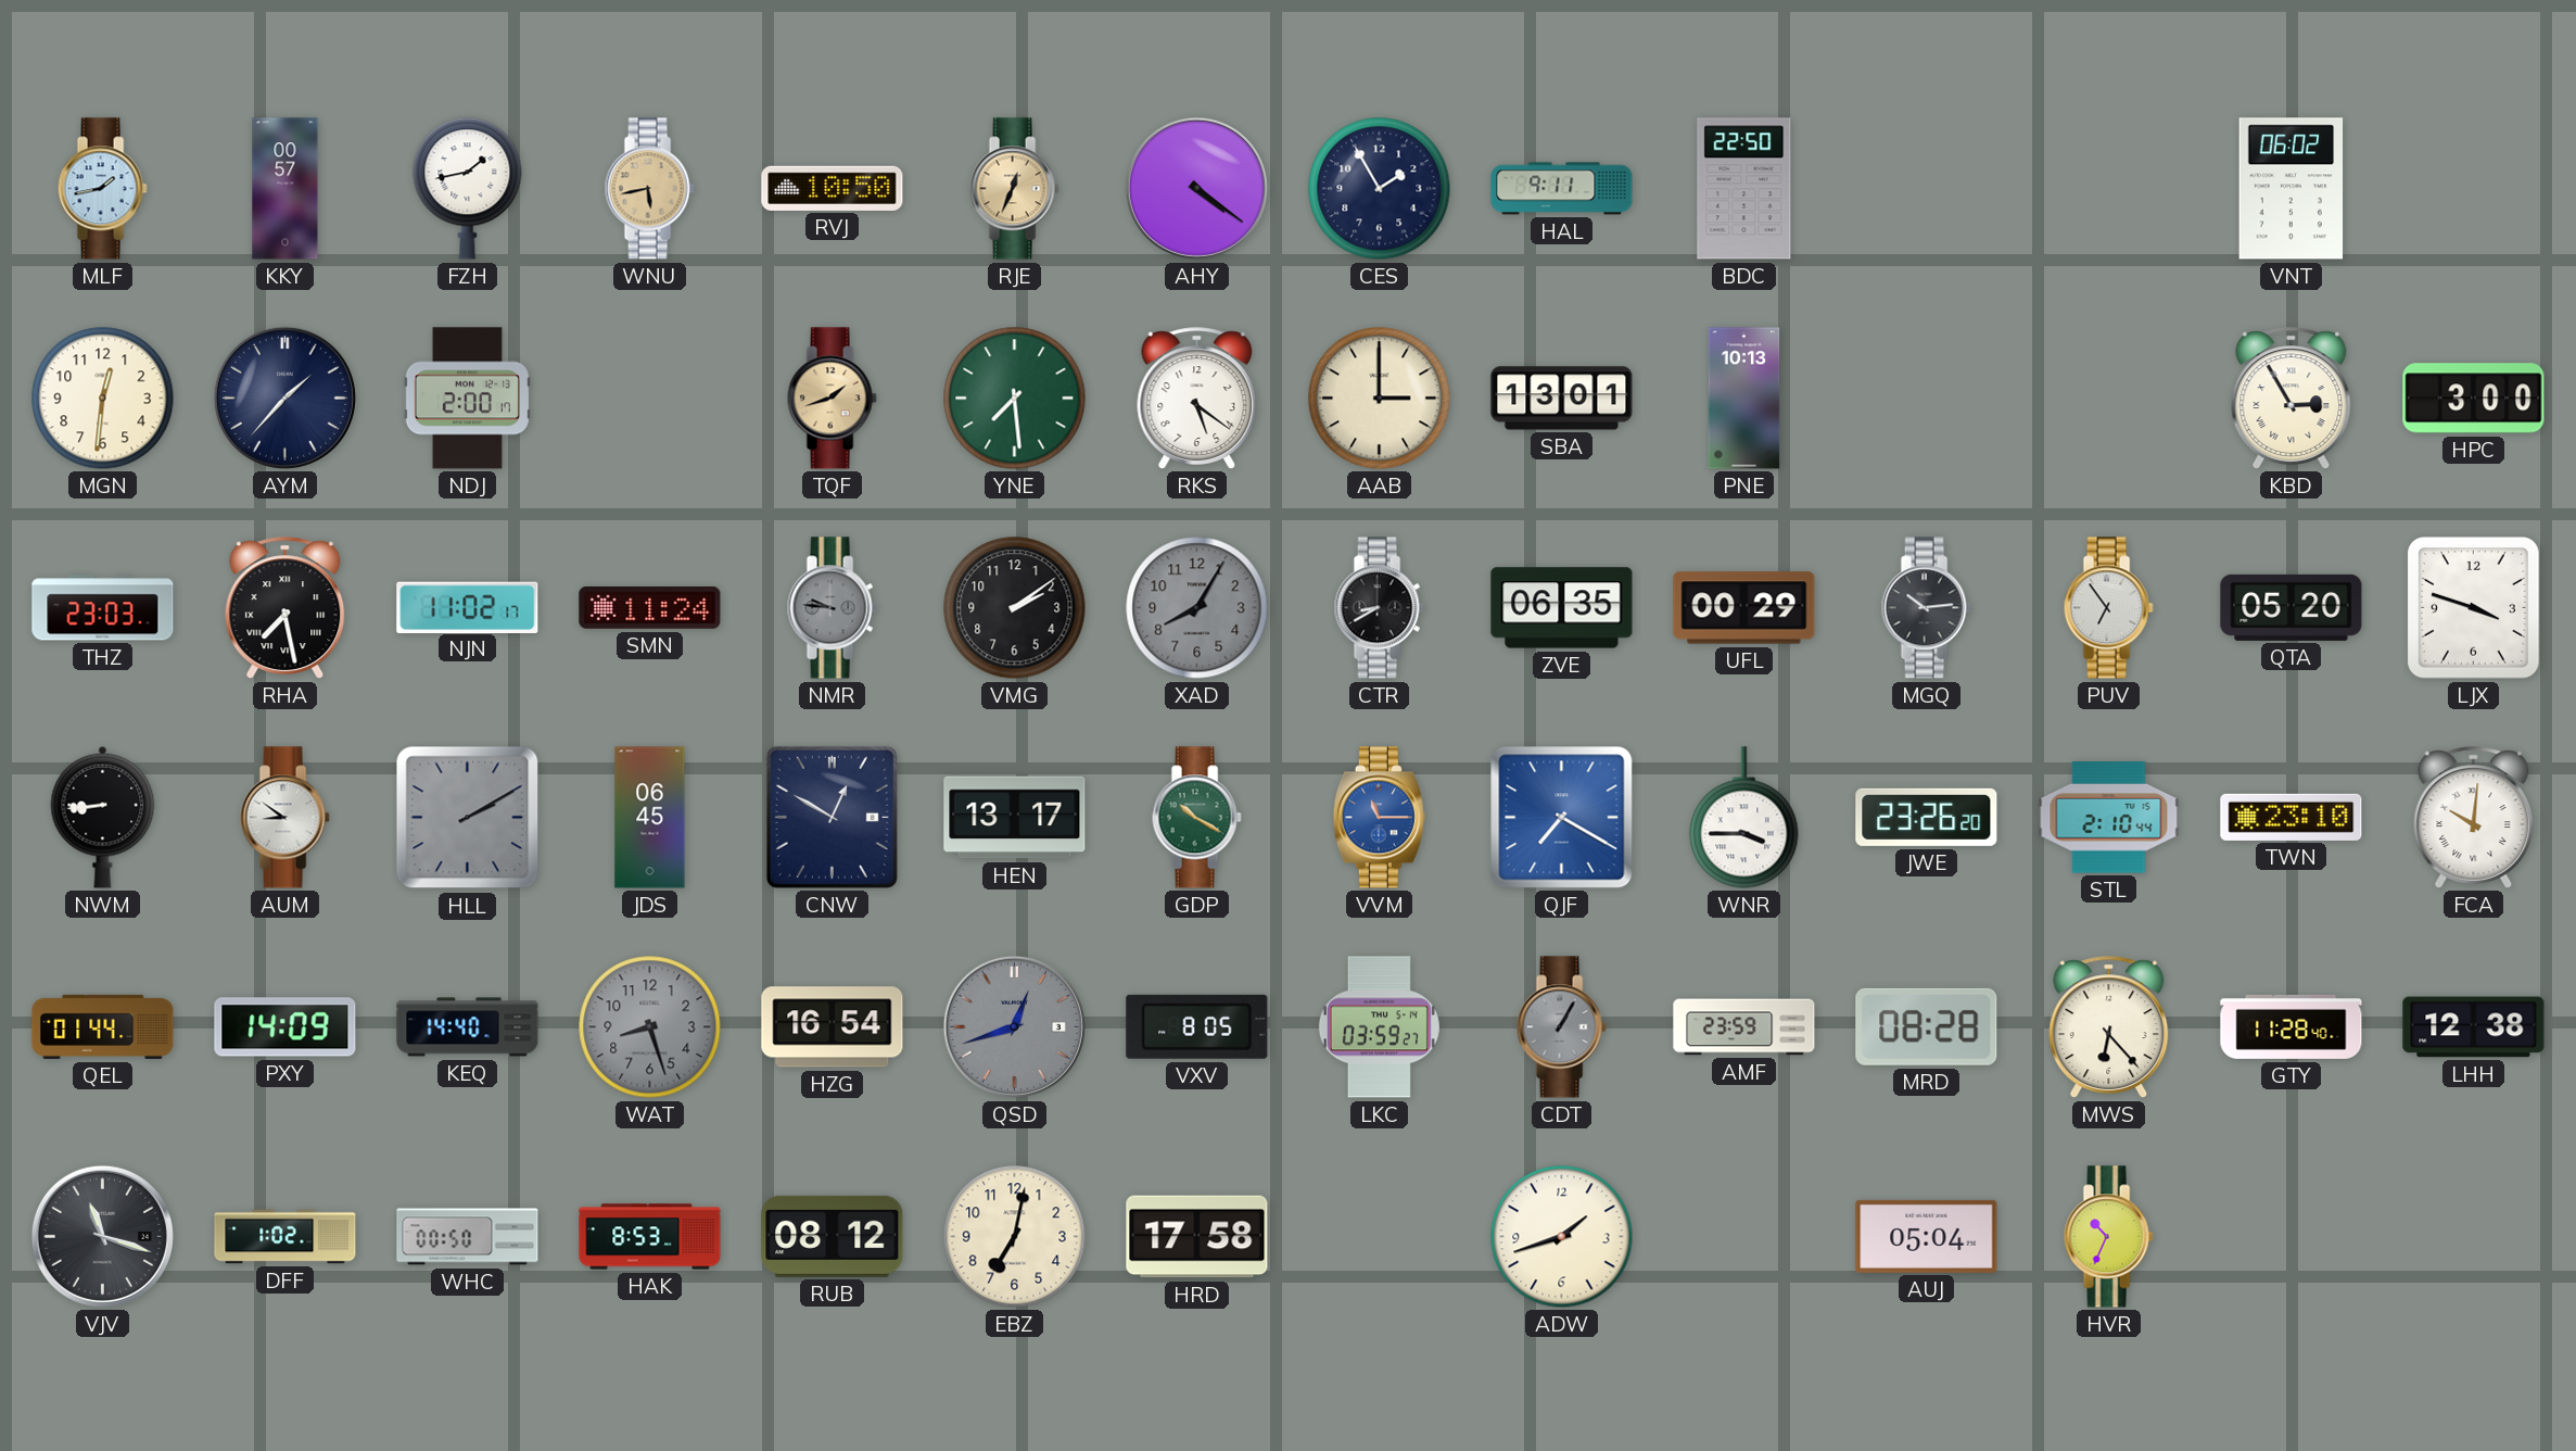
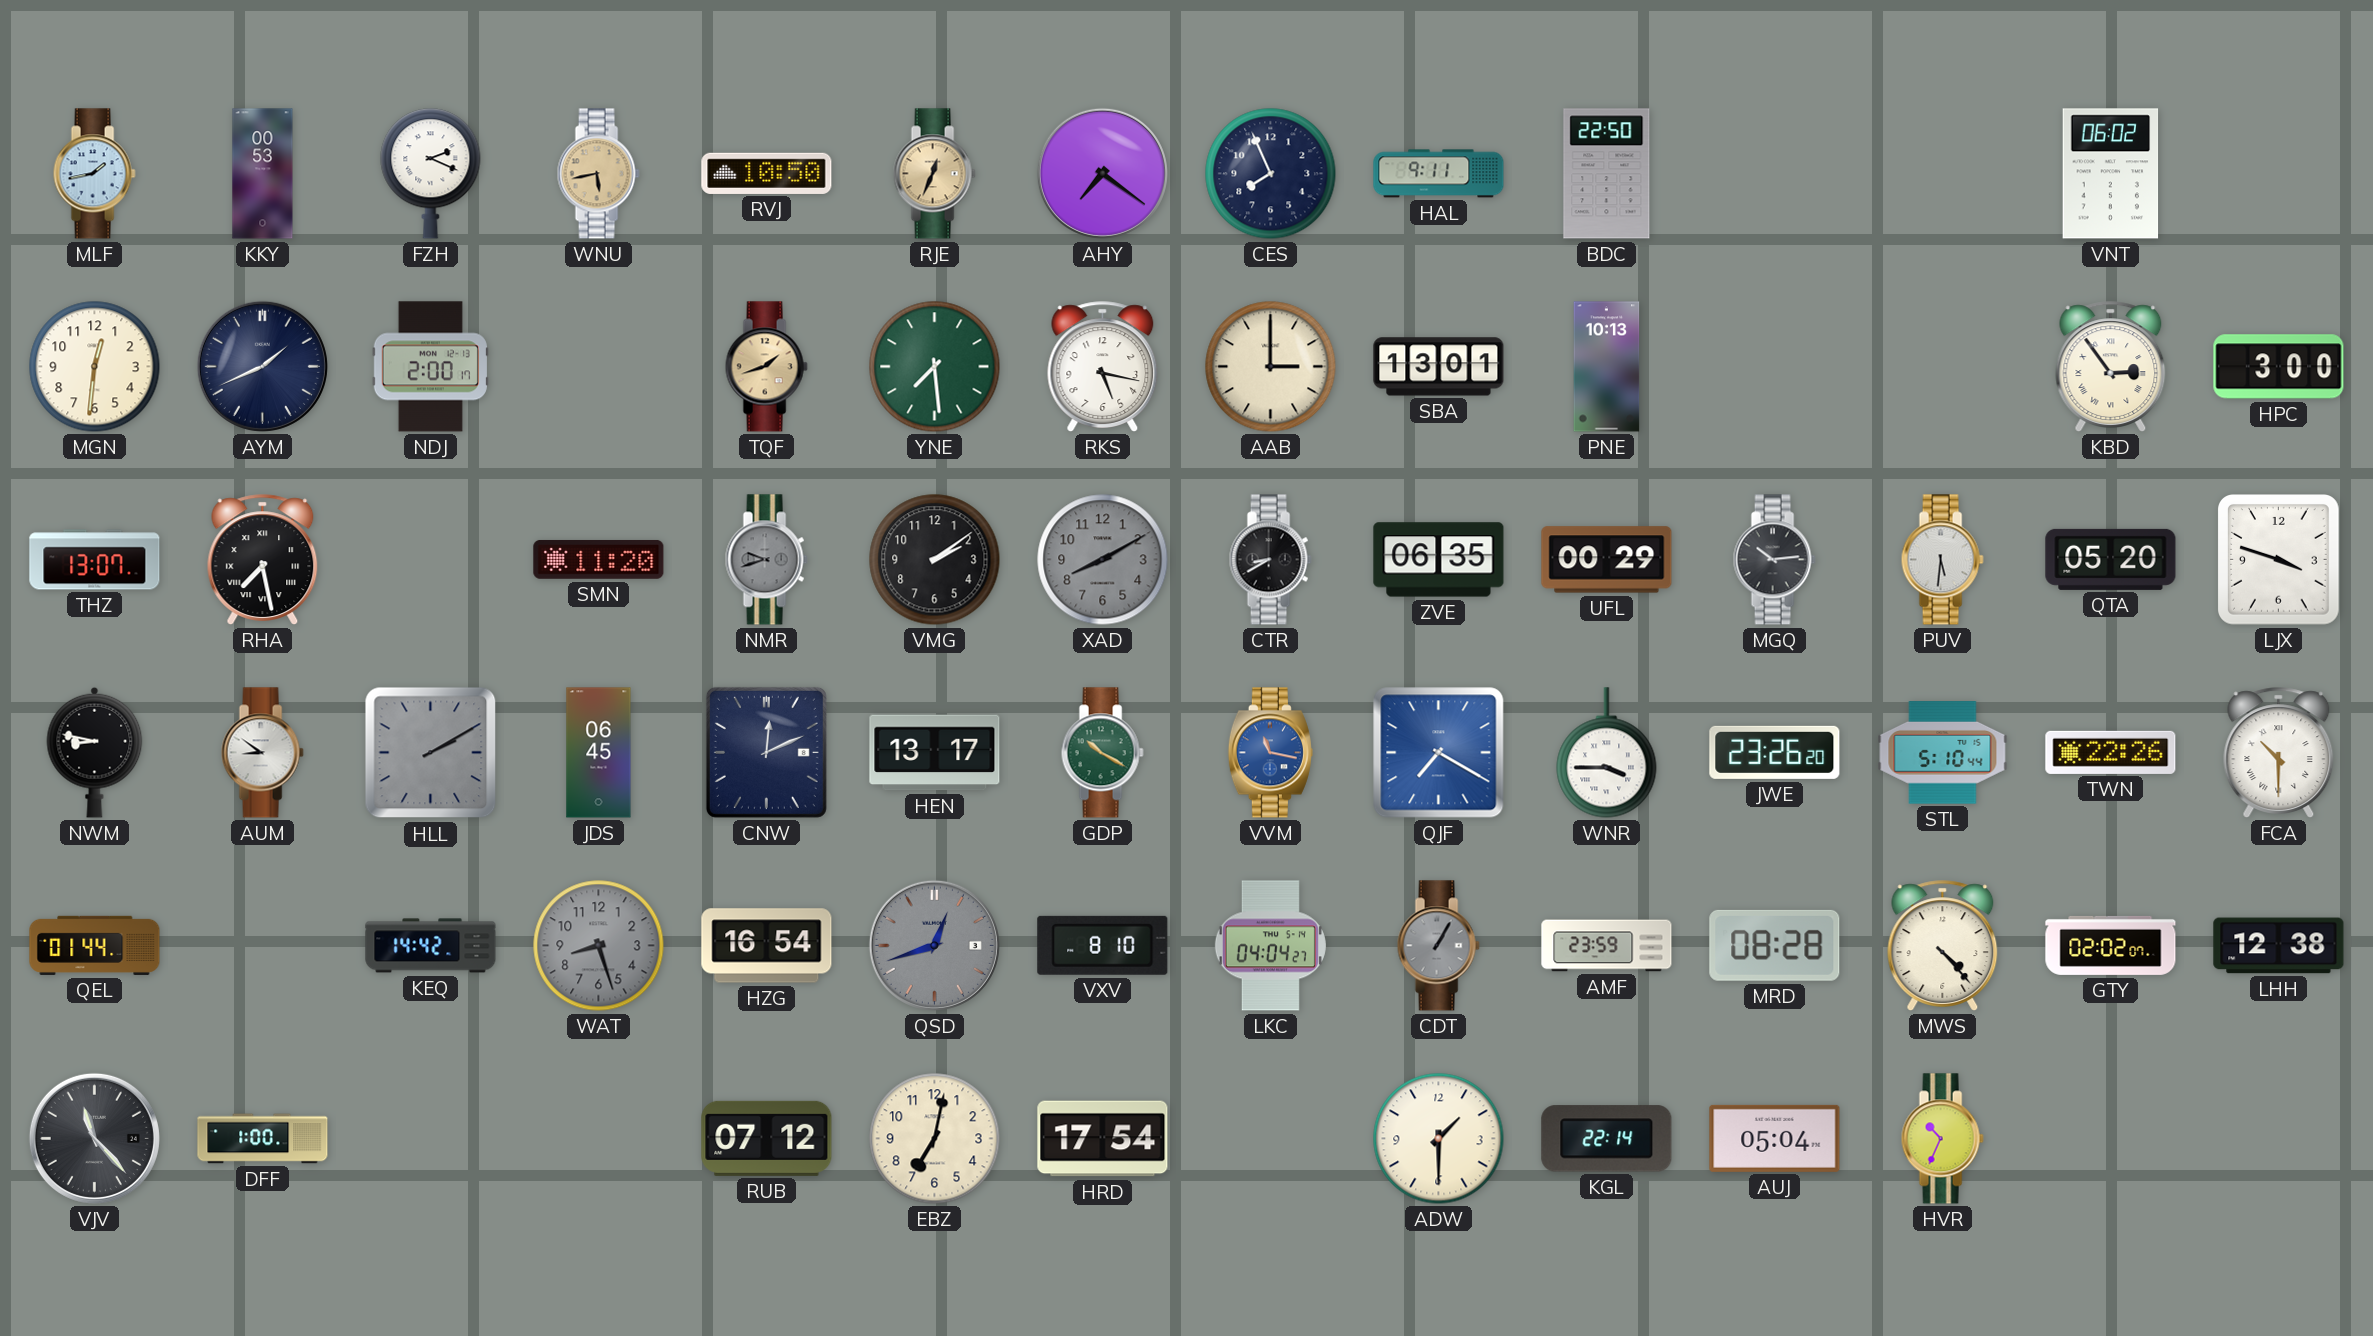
KKY: 00:57 -> 00:53
FZH: 1:43 -> 2:19
AHY: 4:21 -> 7:21
CES: 1:55 -> 7:56
AYM: 1:37 -> 1:41
RKS: 5:21 -> 5:17
KBD: 2:55 -> 2:54
THZ: 23:03 -> 13:07
NJN: 11:02 -> none
SMN: 11:24 -> 11:20
NMR: 9:46 -> 9:42
XAD: 8:05 -> 8:10
PUV: 6:54 -> 5:31
NWM: 8:44 -> 8:47
CNW: 12:50 -> 12:11
VVM: 11:15 -> 11:17
STL: 2:10 -> 5:10
TWN: 23:10 -> 22:26
FCA: 10:01 -> 10:30
PXY: 14:09 -> none
KEQ: 14:40 -> 14:42
VXV: 8:05 -> 8:10
LKC: 03:59 -> 04:04
MWS: 6:23 -> 4:23
GTY: 11:28 -> 02:02
VJV: 11:18 -> 11:23
DFF: 1:02 -> 1:00
WHC: 00:50 -> none
HAK: 8:53 -> none
RUB: 08:12 -> 07:12
HRD: 17:58 -> 17:54
ADW: 1:42 -> 1:30
KGL: none -> 22:14
